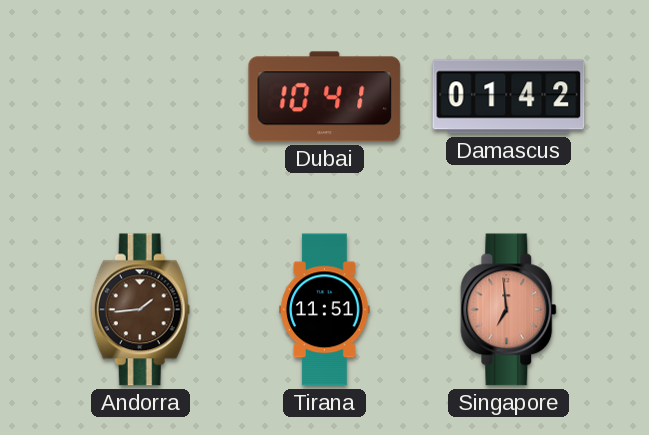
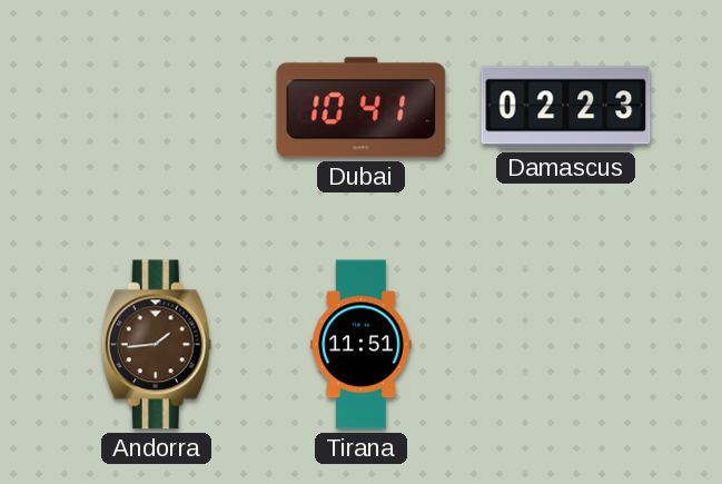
Damascus: 01:42 -> 02:23
Singapore: 6:59 -> none
